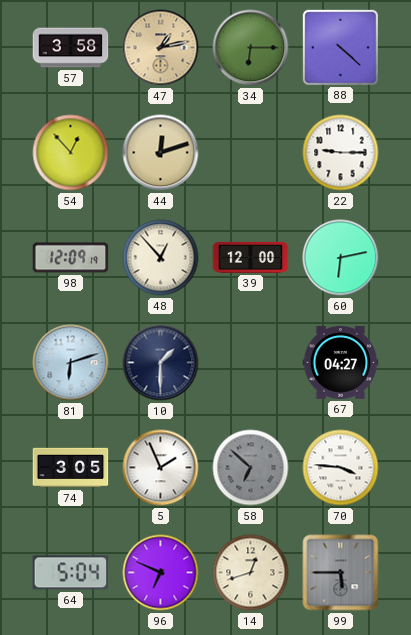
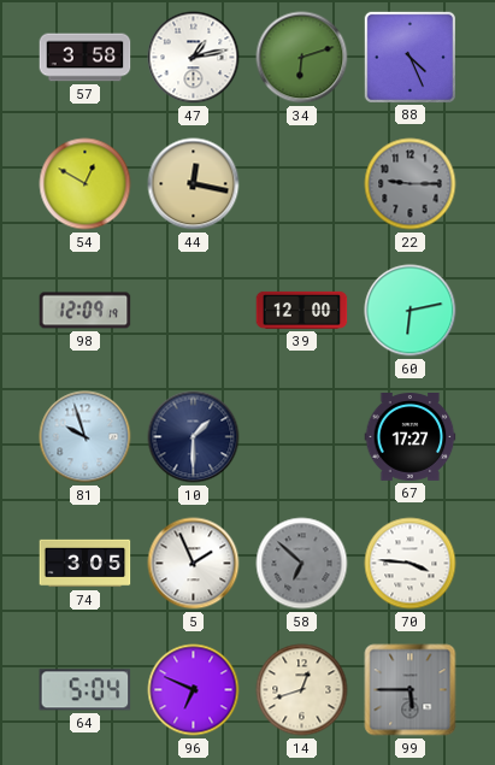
47 dial: champagne -> white
34: 6:15 -> 6:12
88: 4:22 -> 4:26
54: 12:53 -> 12:50
44: 12:12 -> 12:17
22 dial: white -> grey
48: 12:53 -> none
81: 6:12 -> 9:57
67: 04:27 -> 17:27
